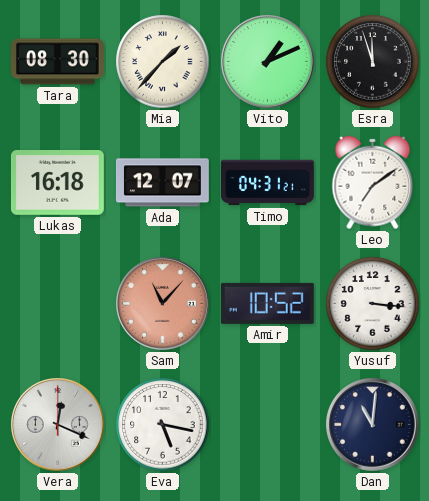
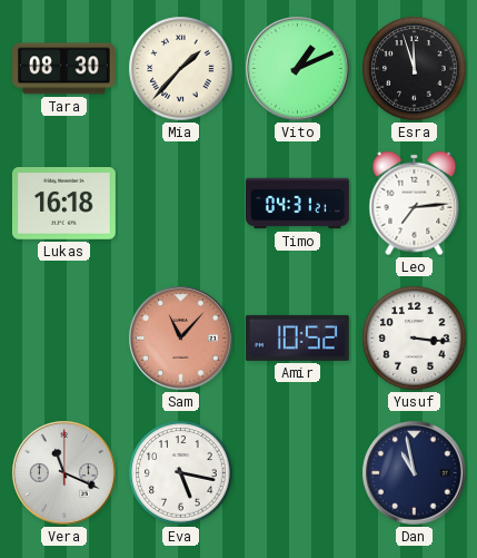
Ada: 12:07 -> none
Leo: 7:09 -> 7:14
Vera: 12:19 -> 11:19
Dan: 11:01 -> 10:58
